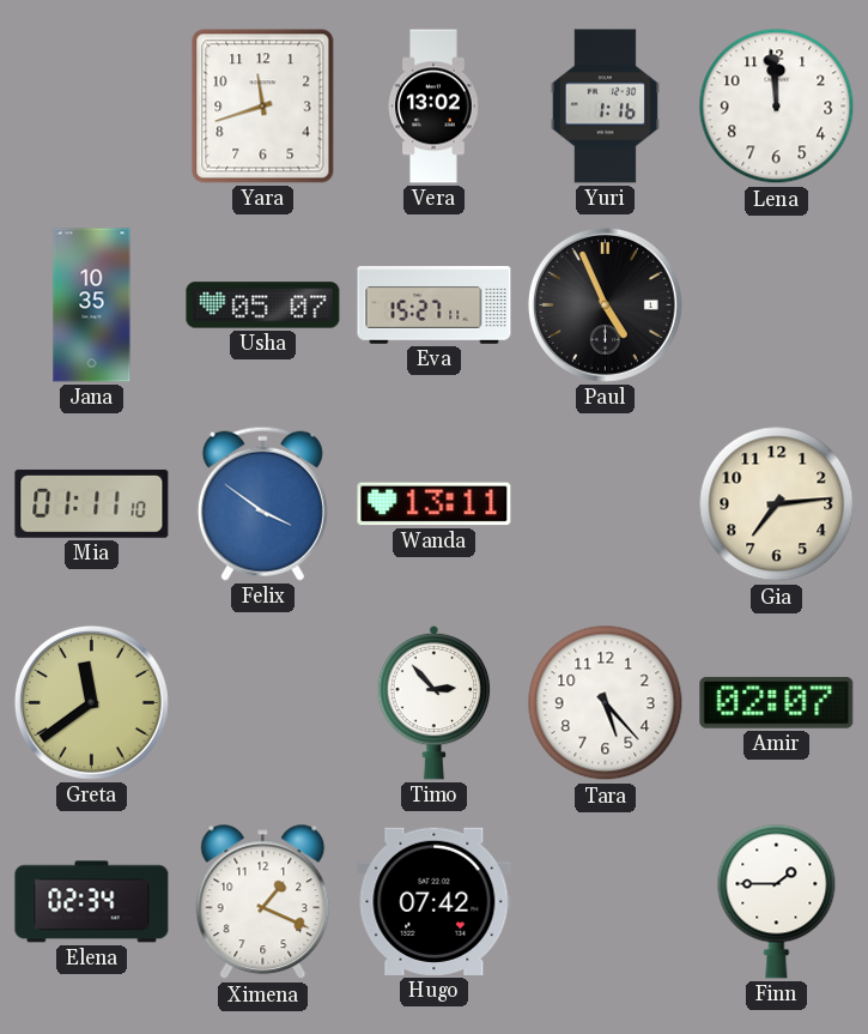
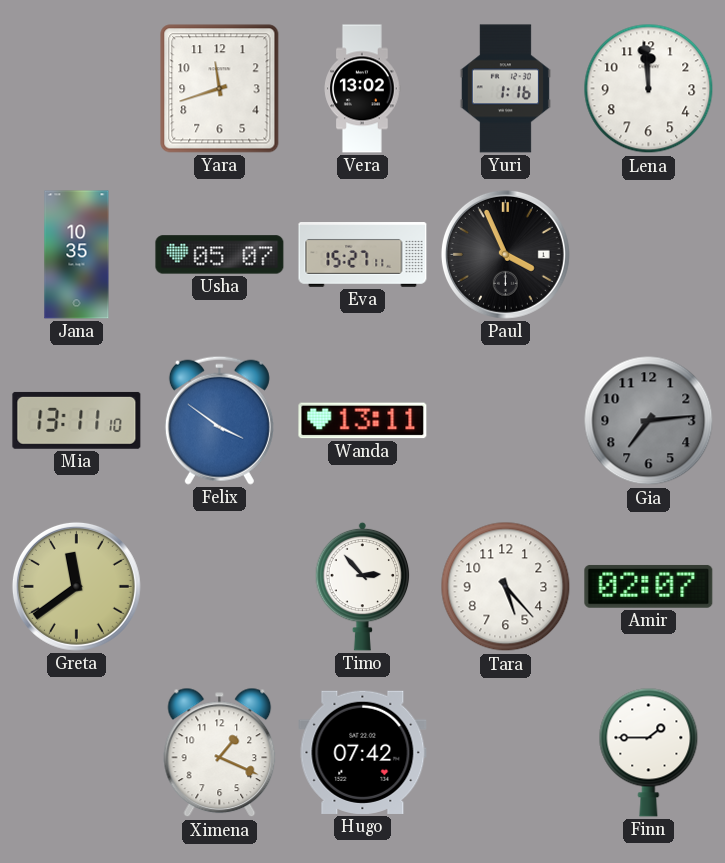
Paul: 4:56 -> 3:56
Mia: 01:11 -> 13:11
Gia dial: cream -> grey
Elena: 02:34 -> none
